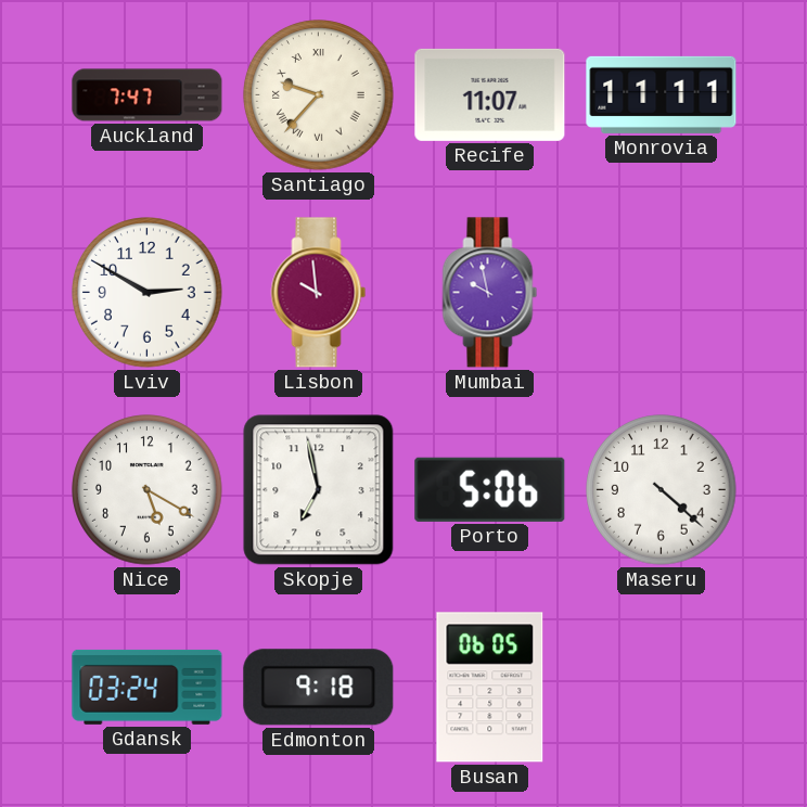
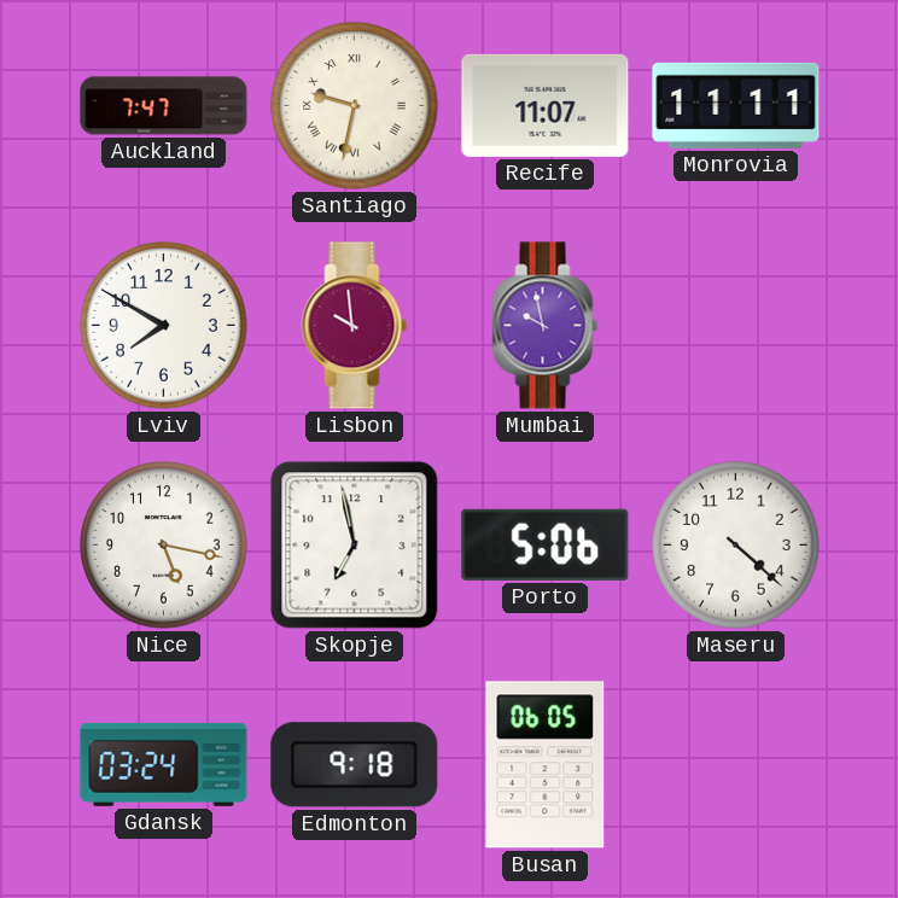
Santiago: 9:37 -> 9:32
Lviv: 2:50 -> 7:50
Nice: 5:20 -> 5:17
